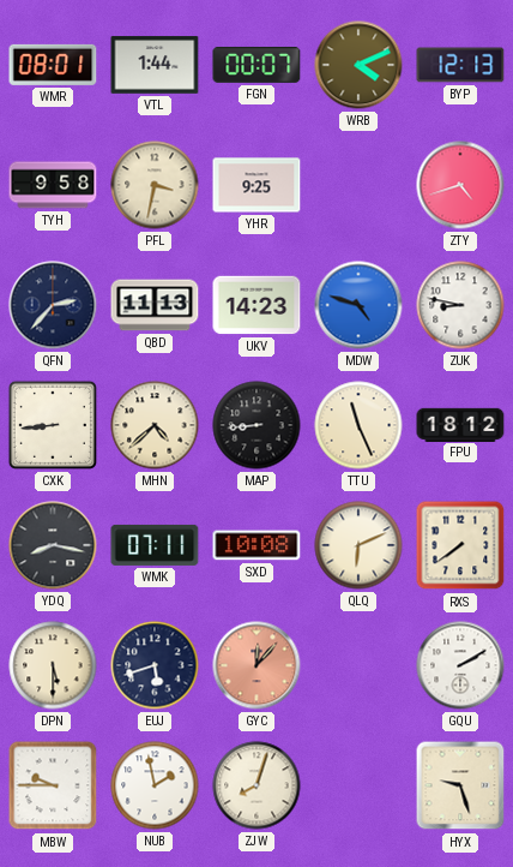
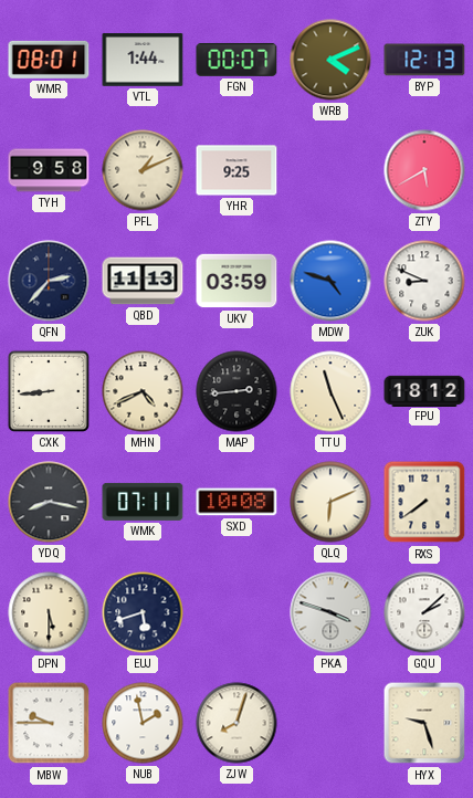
PFL: 3:32 -> 1:11
ZTY: 4:42 -> 5:40
UKV: 14:23 -> 03:59
ZUK: 8:47 -> 8:49
MHN: 4:38 -> 4:41
MAP: 8:44 -> 2:44
GYC: 12:07 -> none
PKA: none -> 3:48
GQU: 2:10 -> 2:08
